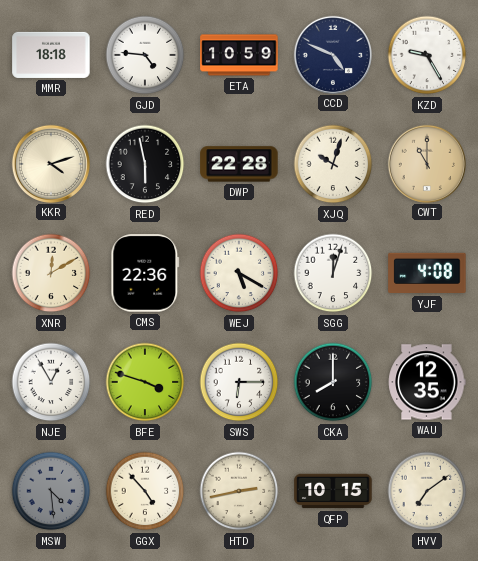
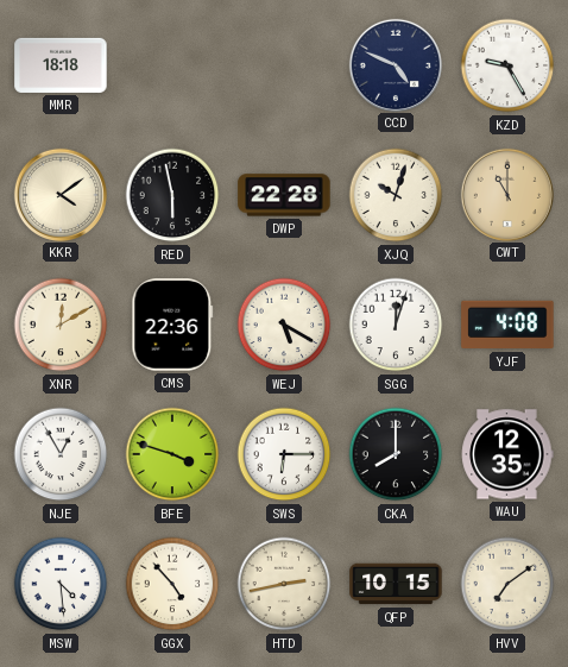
GJD: 4:46 -> none
ETA: 10:59 -> none
KKR: 4:12 -> 4:09
MSW dial: grey -> white
